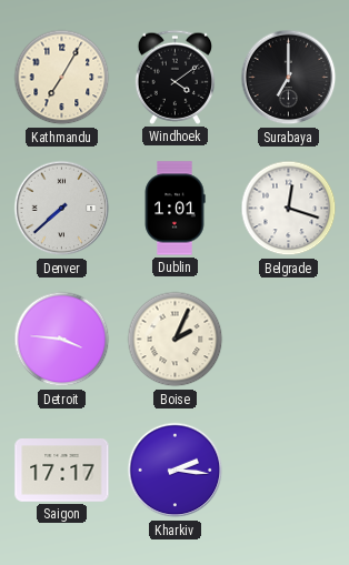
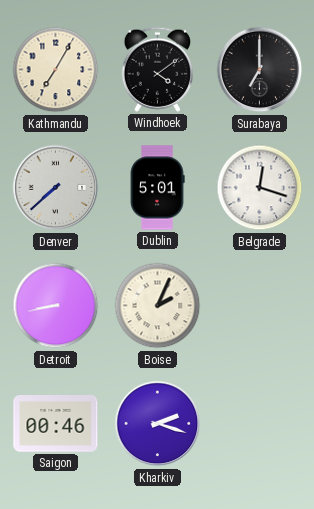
Dublin: 1:01 -> 5:01
Detroit: 3:46 -> 8:43
Saigon: 17:17 -> 00:46
Kharkiv: 2:16 -> 2:18
